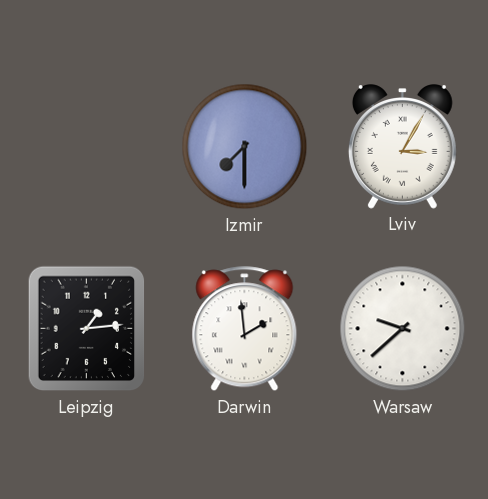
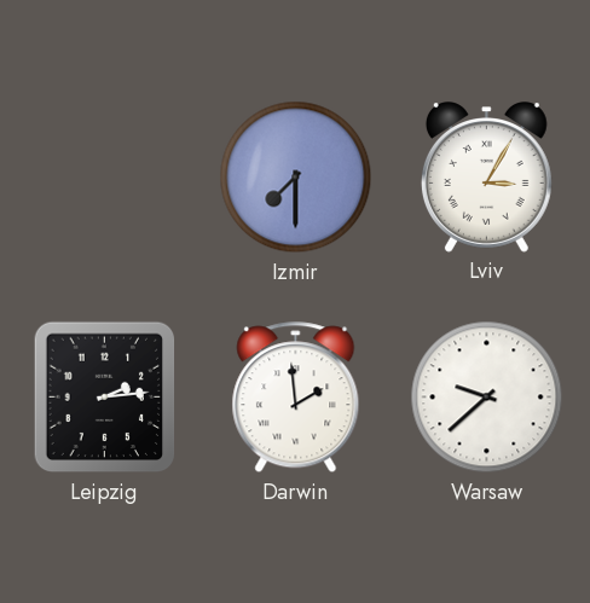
Leipzig: 1:14 -> 2:14
